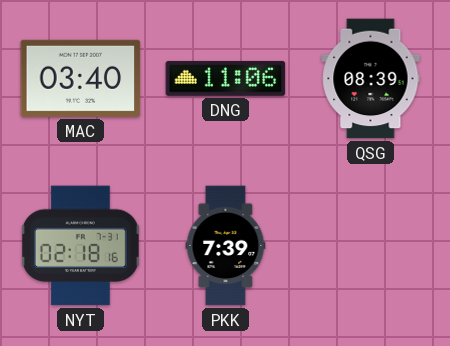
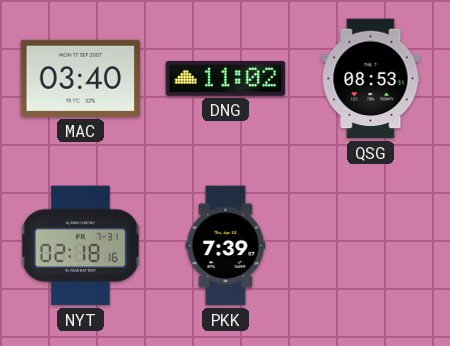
DNG: 11:06 -> 11:02
QSG: 08:39 -> 08:53
